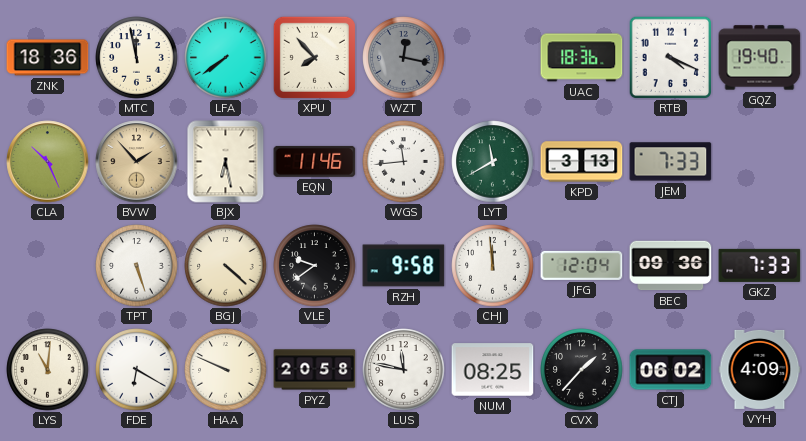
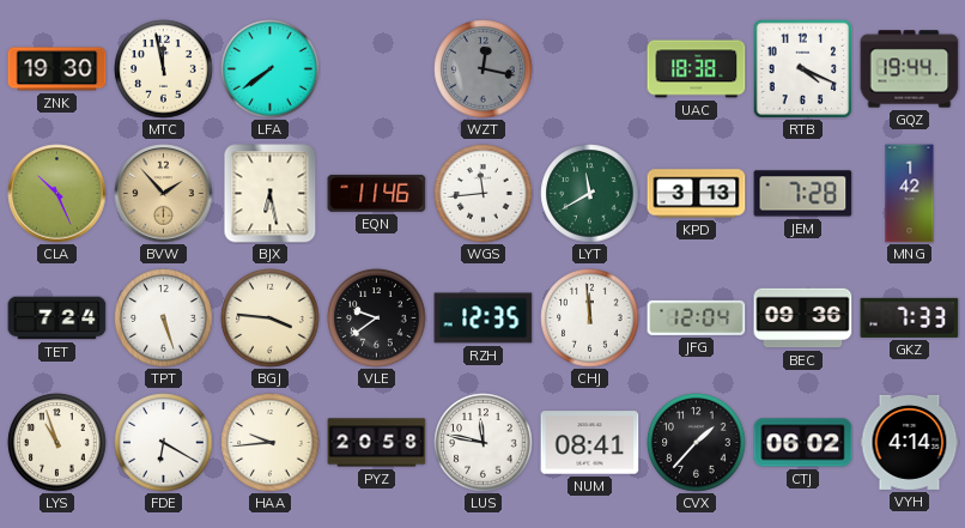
ZNK: 18:36 -> 19:30
XPU: 7:53 -> none
UAC: 18:36 -> 18:38
GQZ: 19:40 -> 19:44
JEM: 7:33 -> 7:28
MNG: none -> 1:42
TET: none -> 7:24
BGJ: 4:22 -> 3:46
RZH: 9:58 -> 12:35
LYS: 11:01 -> 10:57
HAA: 9:49 -> 9:44
NUM: 08:25 -> 08:41
VYH: 4:09 -> 4:14
